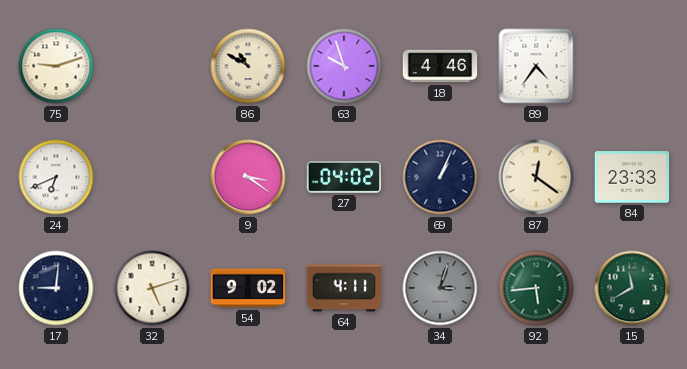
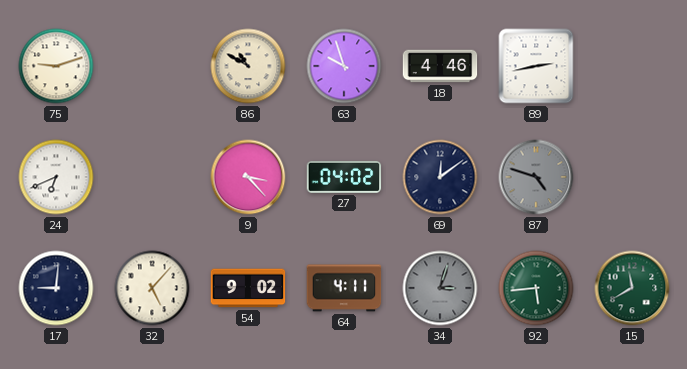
89: 4:36 -> 2:43
9: 3:21 -> 3:23
69: 1:04 -> 12:09
87: 12:21 -> 4:48
87 dial: cream -> grey
84: 23:33 -> none
32: 5:12 -> 5:07
